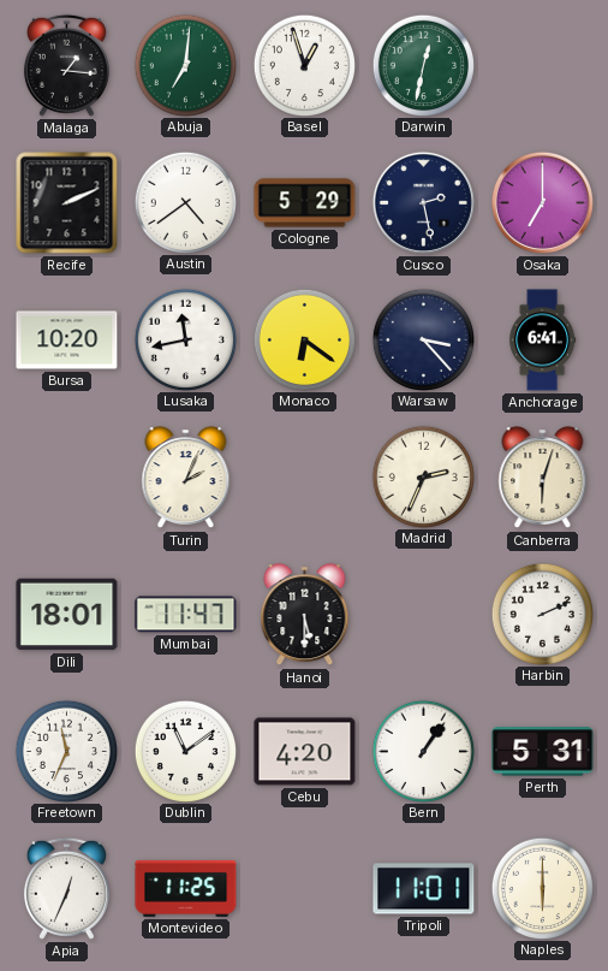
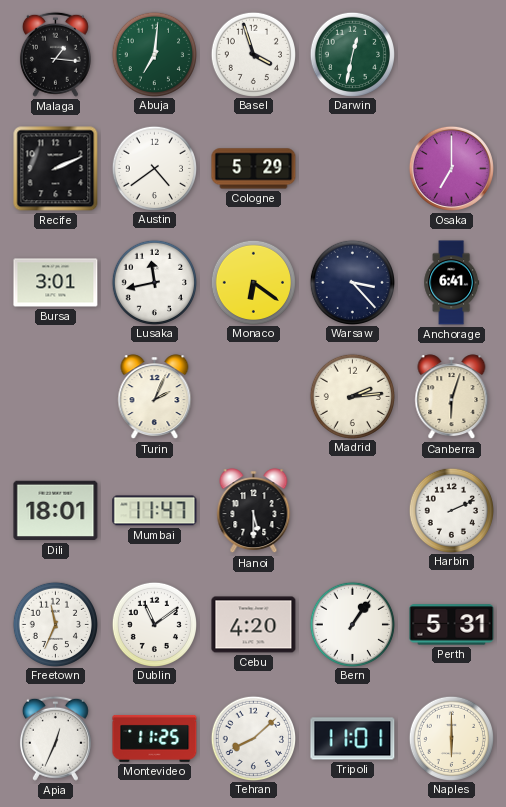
Basel: 12:57 -> 3:57
Cusco: 2:28 -> none
Bursa: 10:20 -> 3:01
Madrid: 2:34 -> 2:14
Tehran: none -> 8:08
